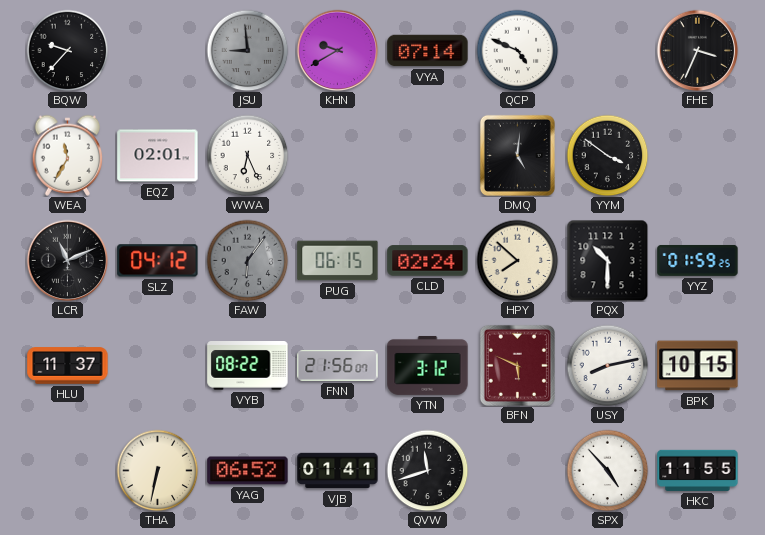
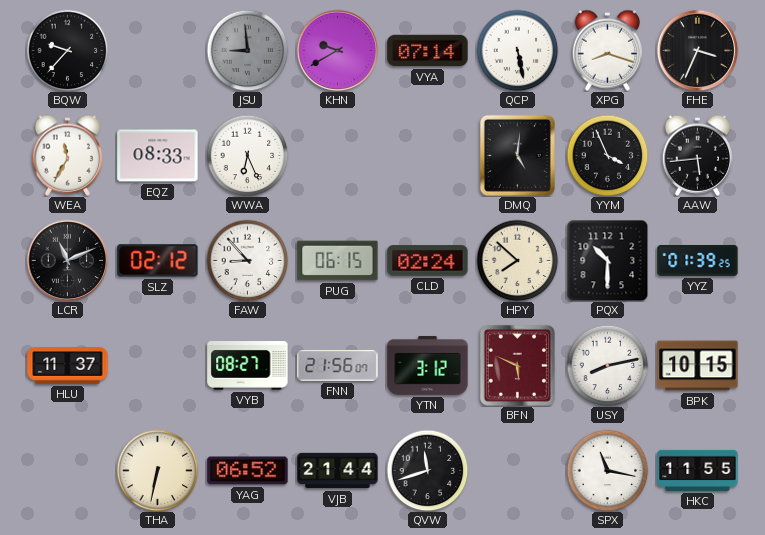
QCP: 4:49 -> 5:28
XPG: none -> 8:18
EQZ: 02:01 -> 08:33
YYM: 3:51 -> 3:56
AAW: none -> 5:44
SLZ: 04:12 -> 02:12
FAW: 6:06 -> 8:53
FAW dial: grey -> white
YYZ: 01:59 -> 01:39
VYB: 08:22 -> 08:27
VJB: 01:41 -> 21:44
SPX: 4:53 -> 11:17
